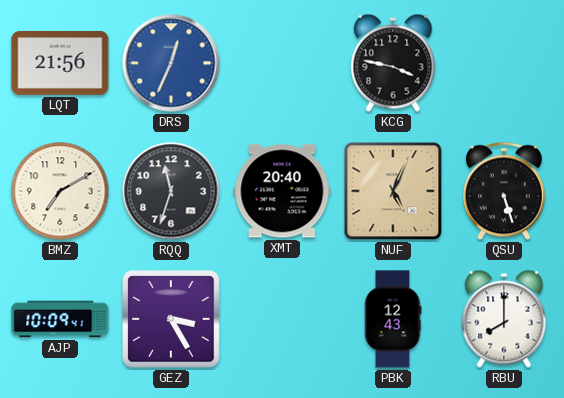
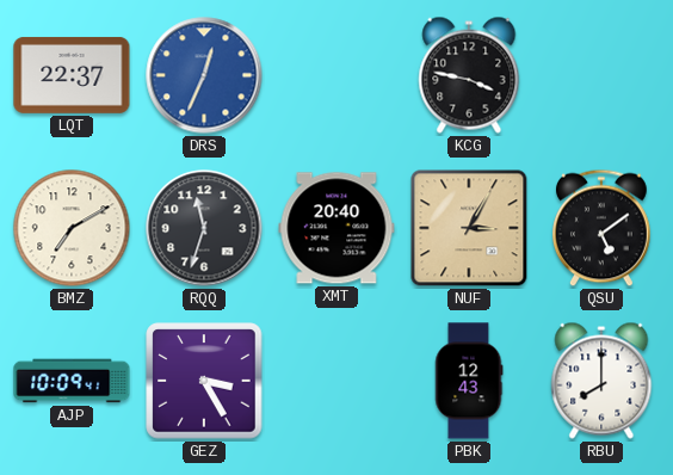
LQT: 21:56 -> 22:37
NUF: 5:04 -> 3:05
QSU: 5:27 -> 5:09
